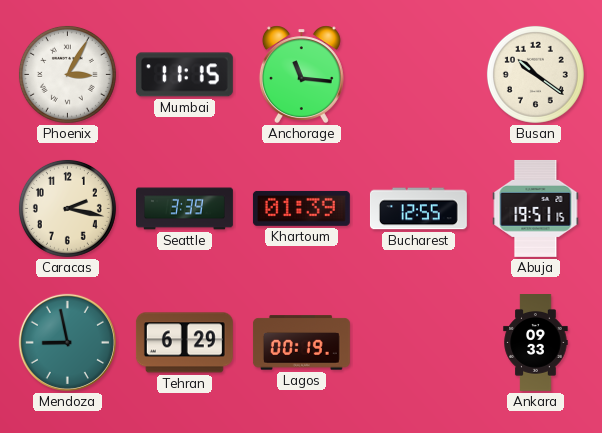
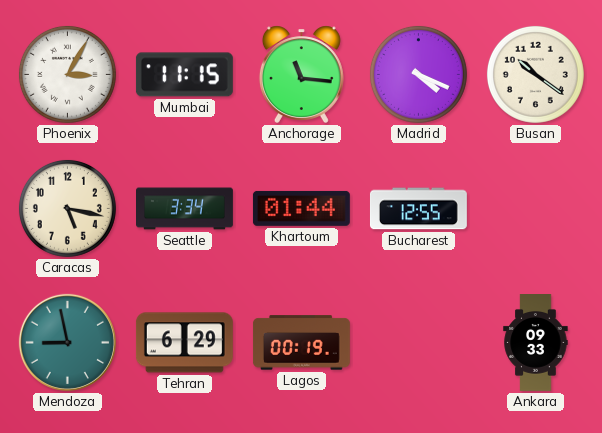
Madrid: none -> 4:19
Caracas: 2:17 -> 5:17
Seattle: 3:39 -> 3:34
Khartoum: 01:39 -> 01:44
Abuja: 19:51 -> none
